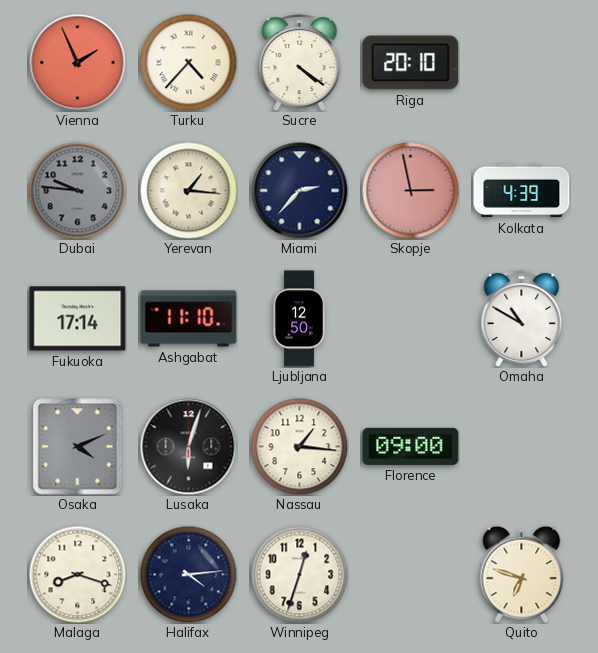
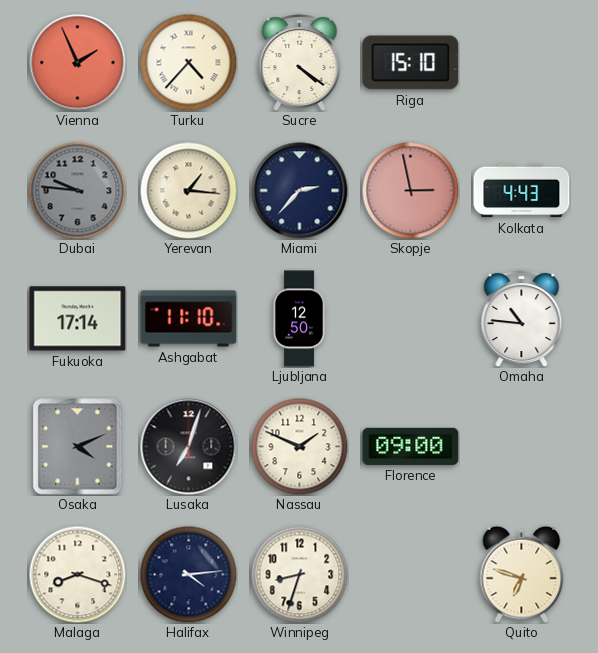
Riga: 20:10 -> 15:10
Kolkata: 4:39 -> 4:43
Omaha: 10:50 -> 10:46
Lusaka: 6:03 -> 7:03
Nassau: 1:16 -> 1:49
Winnipeg: 12:33 -> 8:33
